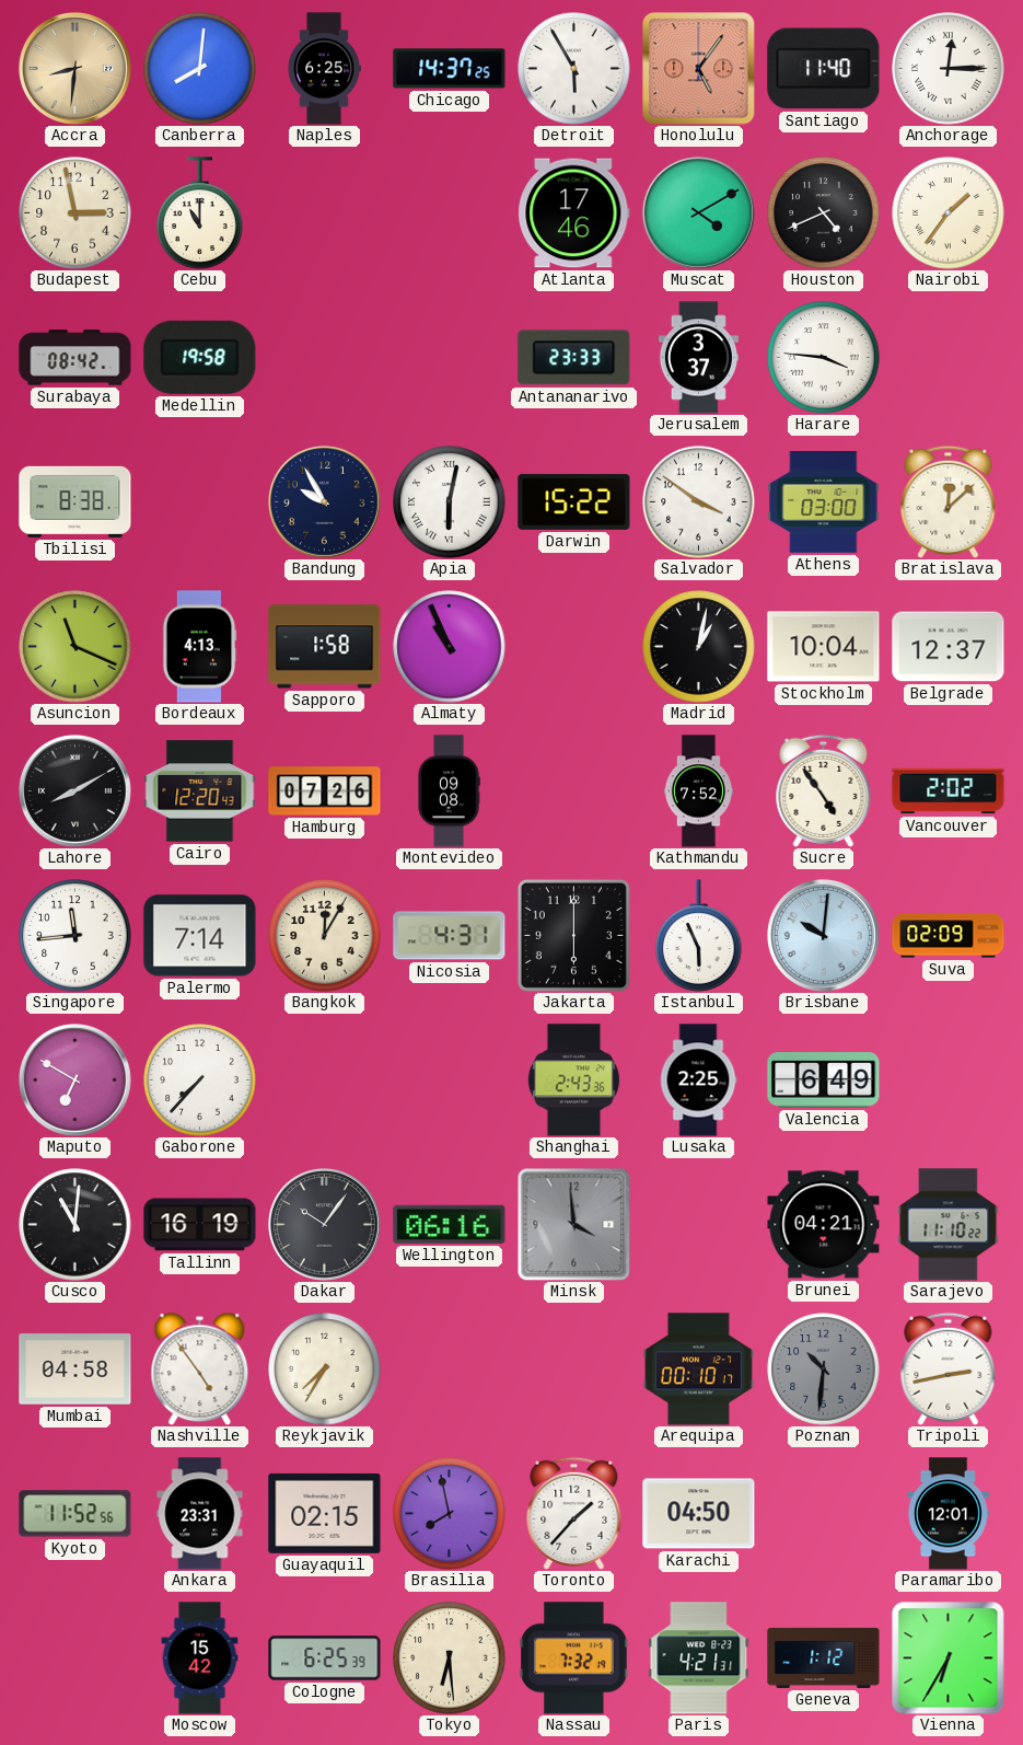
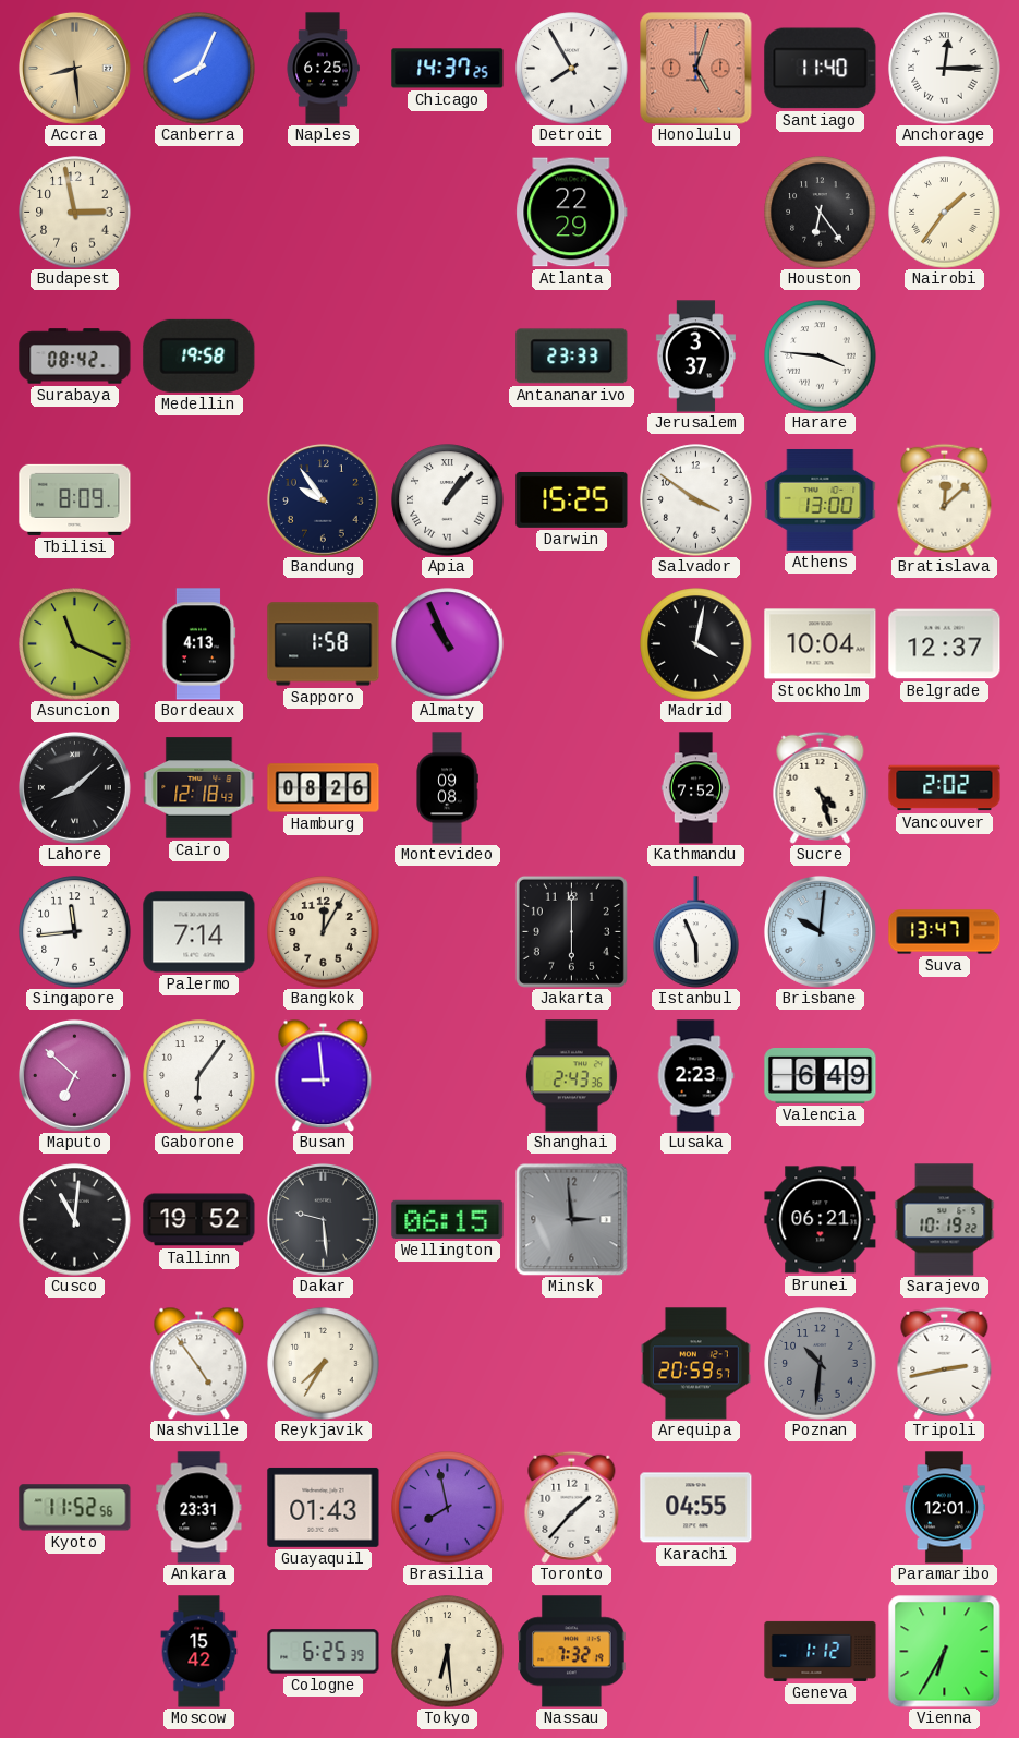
Accra: 8:31 -> 8:29
Canberra: 8:01 -> 8:04
Detroit: 5:55 -> 7:55
Honolulu: 5:06 -> 5:03
Cebu: 11:00 -> none
Atlanta: 17:46 -> 22:29
Muscat: 4:10 -> none
Houston: 4:41 -> 6:24
Tbilisi: 8:38 -> 8:09
Bandung: 9:55 -> 9:54
Apia: 6:02 -> 1:07
Darwin: 15:22 -> 15:25
Athens: 03:00 -> 13:00
Madrid: 1:02 -> 4:02
Lahore: 8:10 -> 8:08
Cairo: 12:20 -> 12:18
Hamburg: 07:26 -> 08:26
Sucre: 4:54 -> 4:27
Nicosia: 4:31 -> none
Suva: 02:09 -> 13:47
Maputo: 6:50 -> 6:52
Gaborone: 7:37 -> 6:06
Busan: none -> 8:59
Lusaka: 2:25 -> 2:23
Tallinn: 16:19 -> 19:52
Dakar: 10:06 -> 9:29
Wellington: 06:16 -> 06:15
Minsk: 3:59 -> 2:59
Brunei: 04:21 -> 06:21
Sarajevo: 11:10 -> 10:19
Mumbai: 04:58 -> none
Arequipa: 00:10 -> 20:59
Guayaquil: 02:15 -> 01:43
Karachi: 04:50 -> 04:55
Paris: 4:21 -> none
